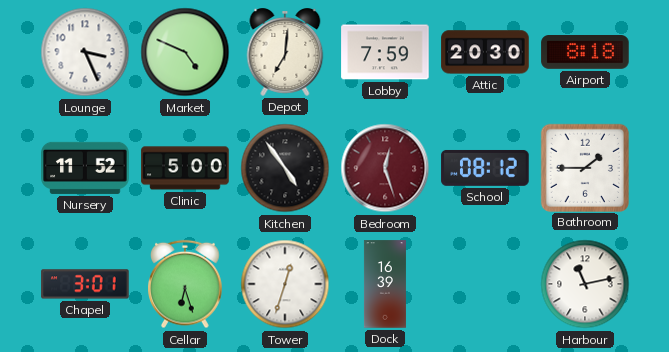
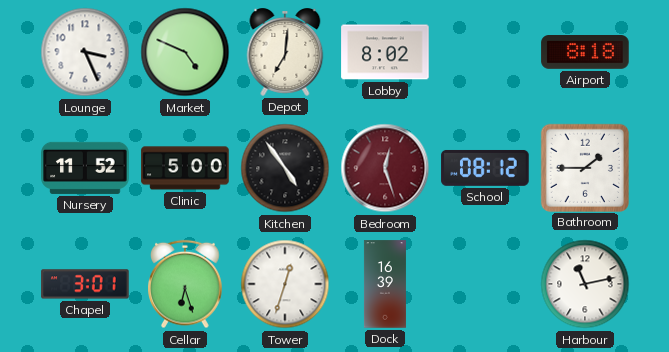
Lobby: 7:59 -> 8:02
Attic: 20:30 -> none
